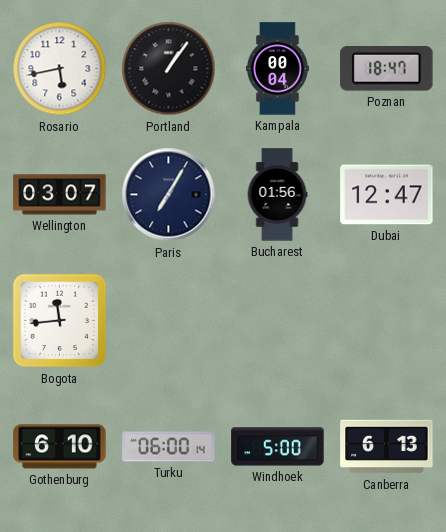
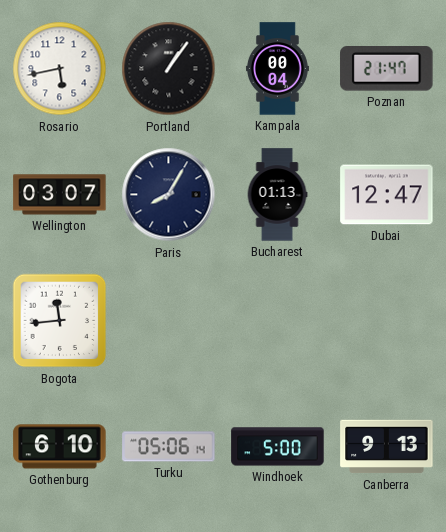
Poznan: 18:47 -> 21:47
Paris: 7:05 -> 8:05
Bucharest: 01:56 -> 01:13
Turku: 06:00 -> 05:06
Canberra: 6:13 -> 9:13
